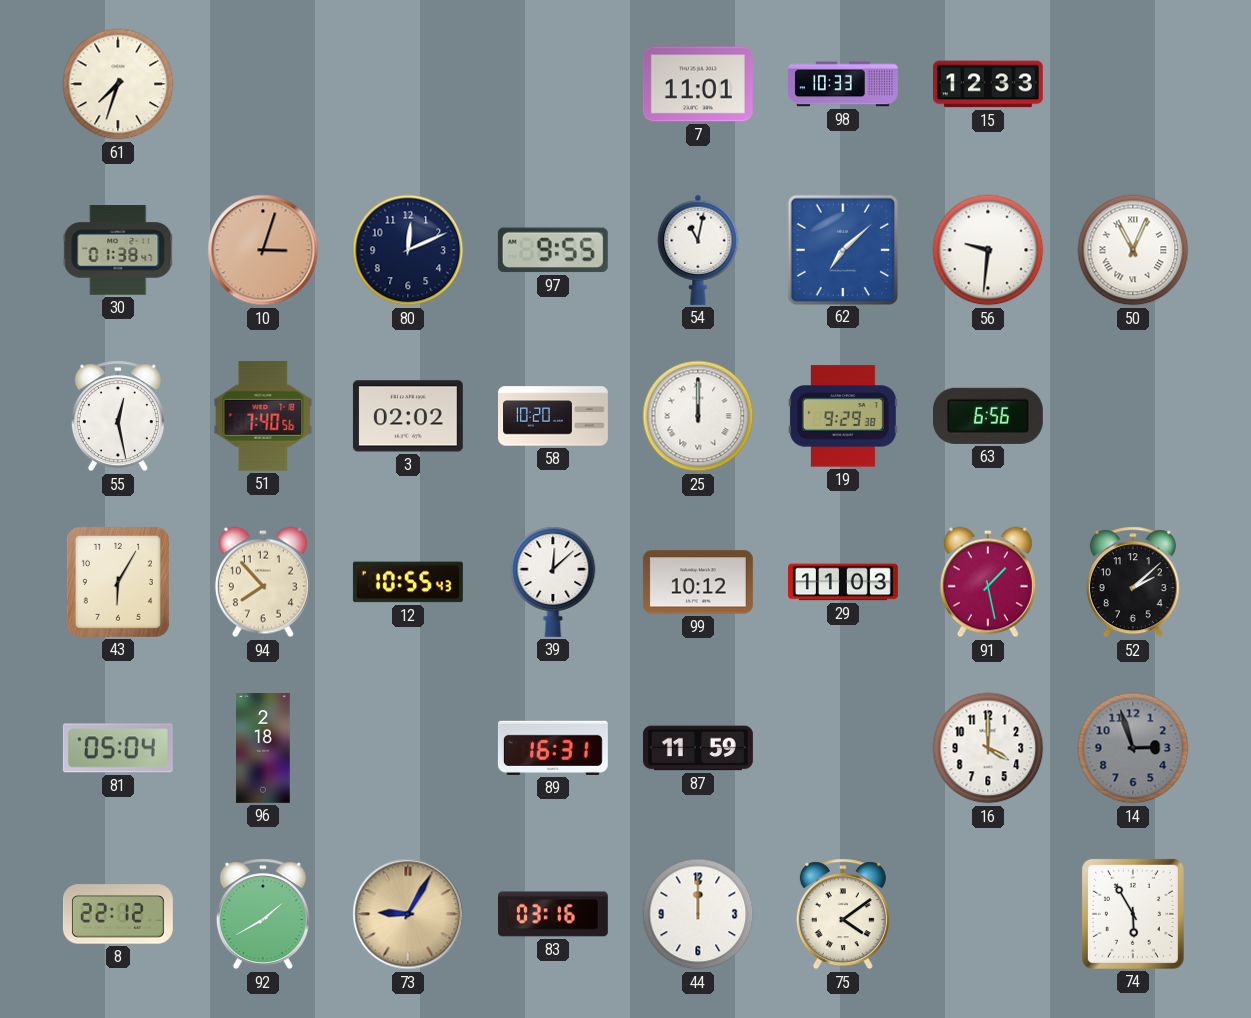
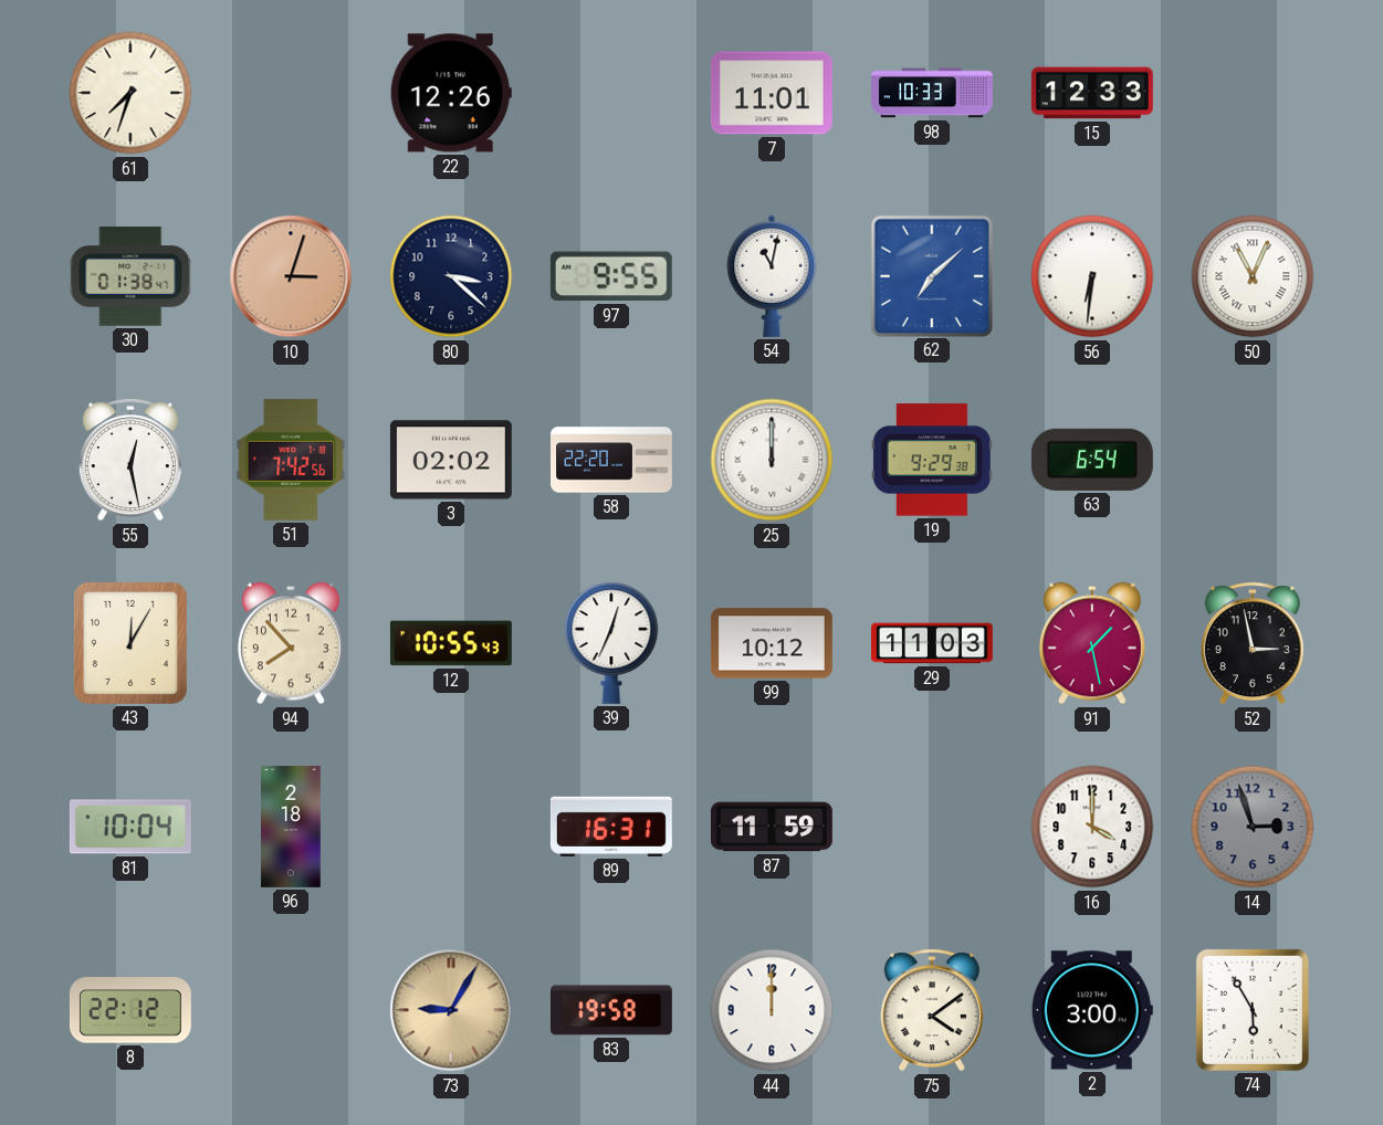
22: none -> 12:26
80: 12:11 -> 3:22
56: 9:31 -> 6:31
51: 7:40 -> 7:42
58: 10:20 -> 22:20
63: 6:56 -> 6:54
43: 6:05 -> 12:05
39: 12:08 -> 12:34
52: 2:08 -> 2:58
81: 05:04 -> 10:04
92: 1:40 -> none
83: 03:16 -> 19:58
2: none -> 3:00
